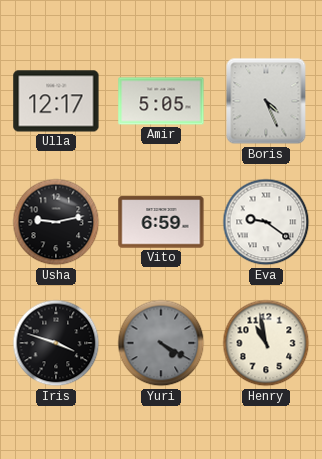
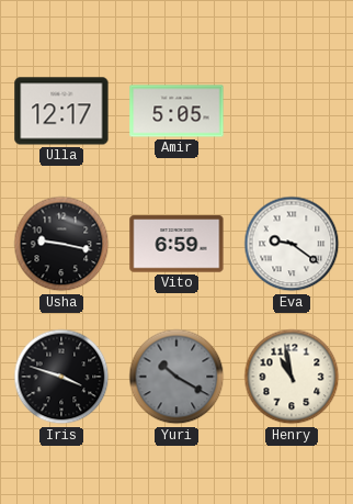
Boris: 4:26 -> none
Usha: 9:13 -> 9:17
Yuri: 4:20 -> 10:20
